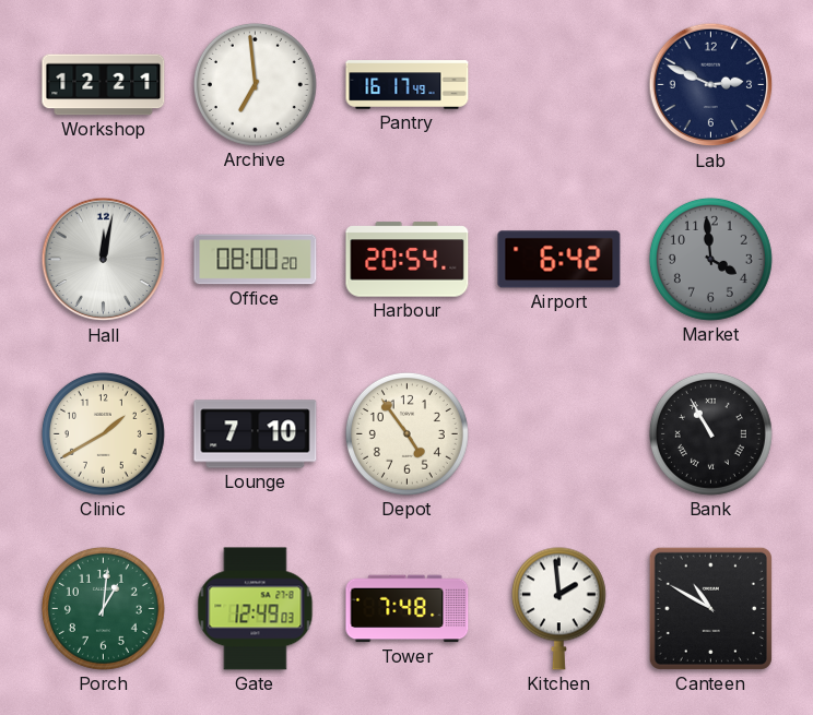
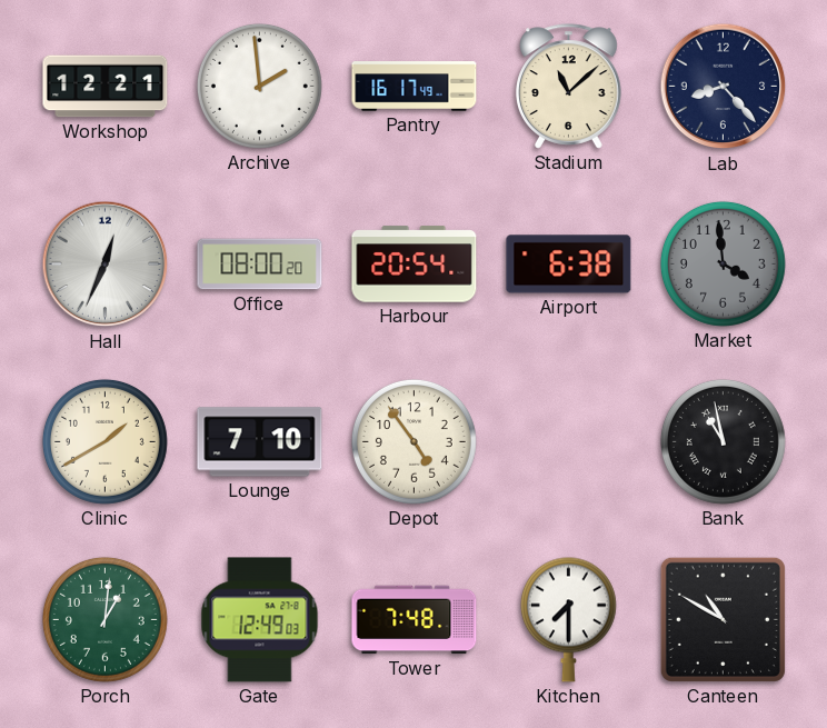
Archive: 6:59 -> 1:59
Stadium: none -> 11:08
Lab: 2:49 -> 8:23
Hall: 12:02 -> 12:34
Airport: 6:42 -> 6:38
Bank: 10:55 -> 10:58
Kitchen: 1:59 -> 7:30
